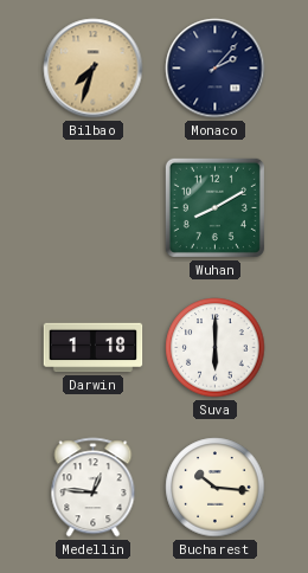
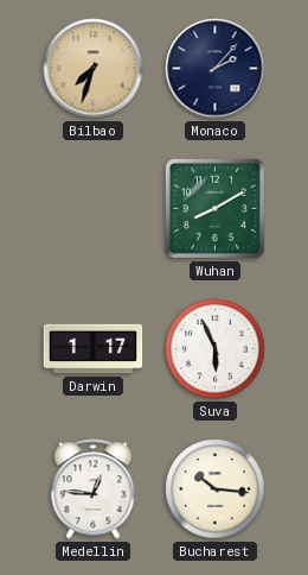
Darwin: 1:18 -> 1:17
Suva: 6:00 -> 5:56
